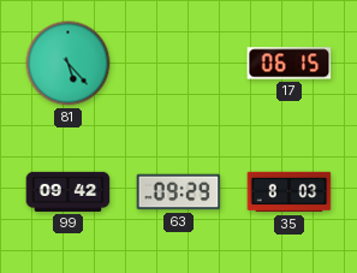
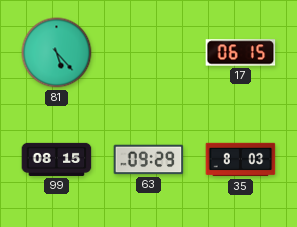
99: 09:42 -> 08:15
